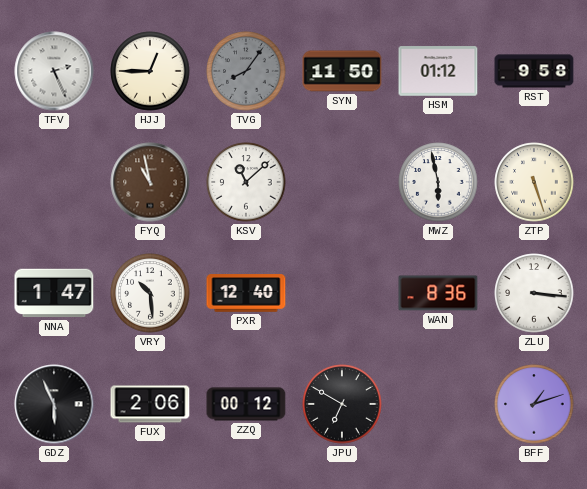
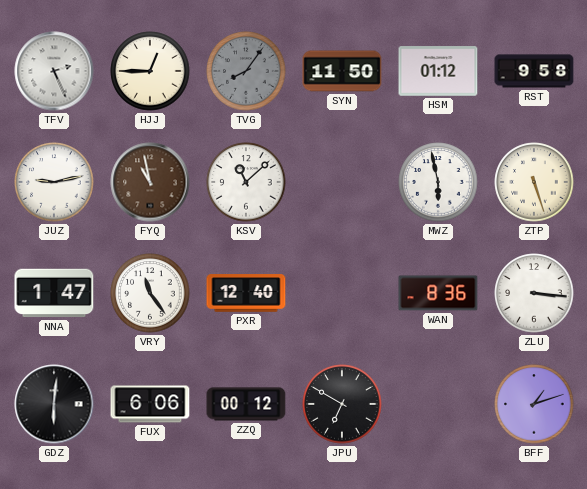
JUZ: none -> 9:13
VRY: 10:29 -> 11:24
GDZ: 5:56 -> 6:01
FUX: 2:06 -> 6:06
